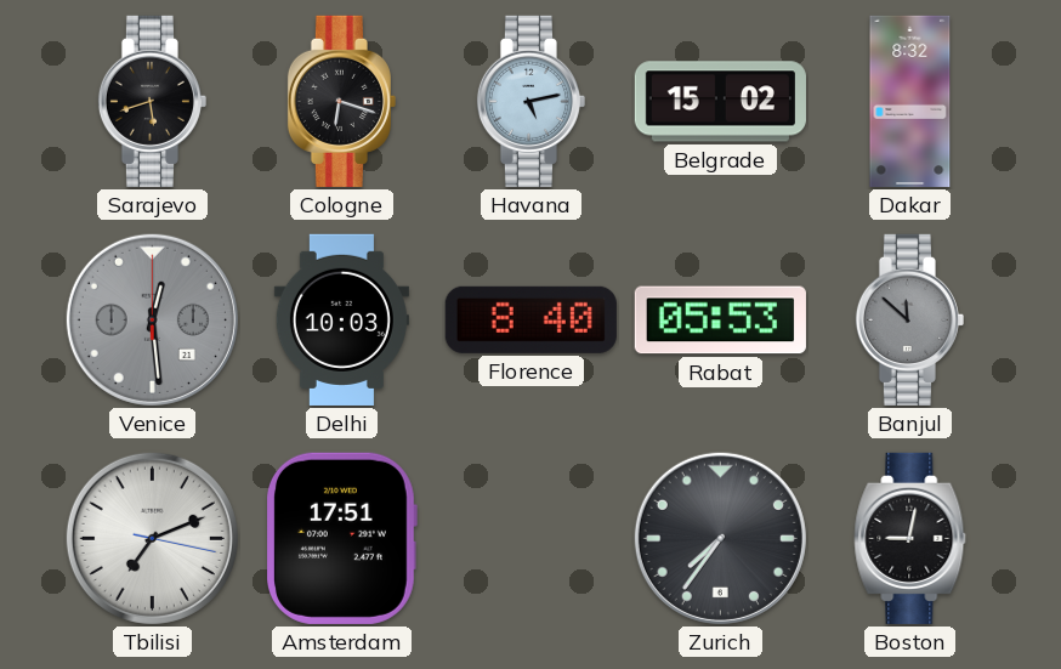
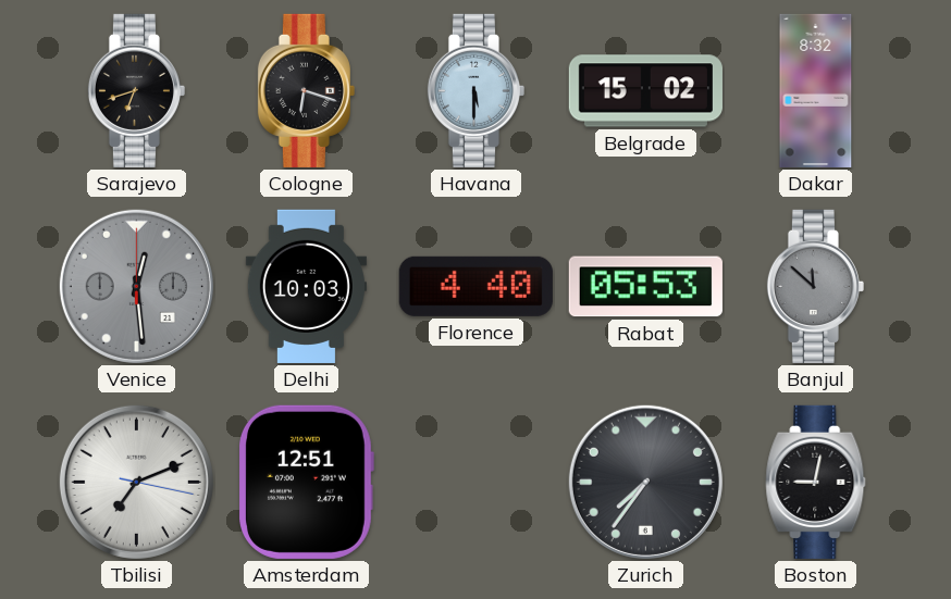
Sarajevo: 5:42 -> 6:42
Havana: 5:13 -> 5:30
Florence: 8:40 -> 4:40
Amsterdam: 17:51 -> 12:51
